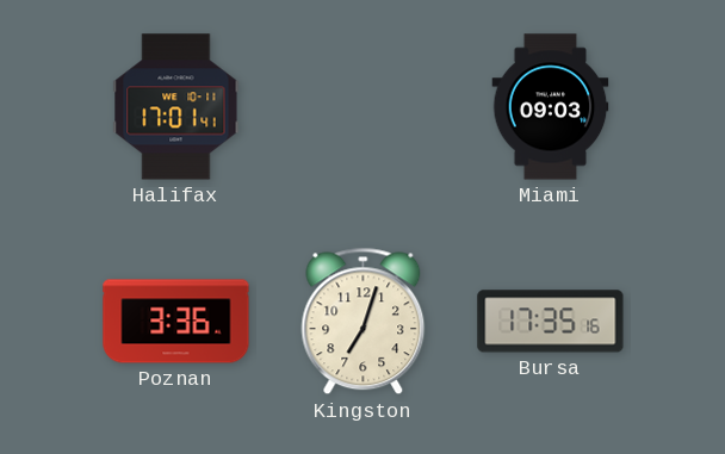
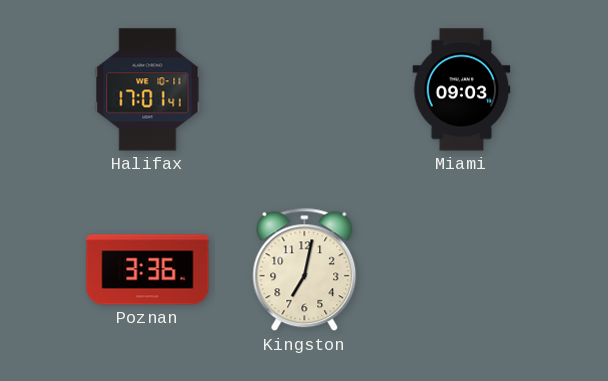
Kingston: 7:03 -> 7:02
Bursa: 17:35 -> none
